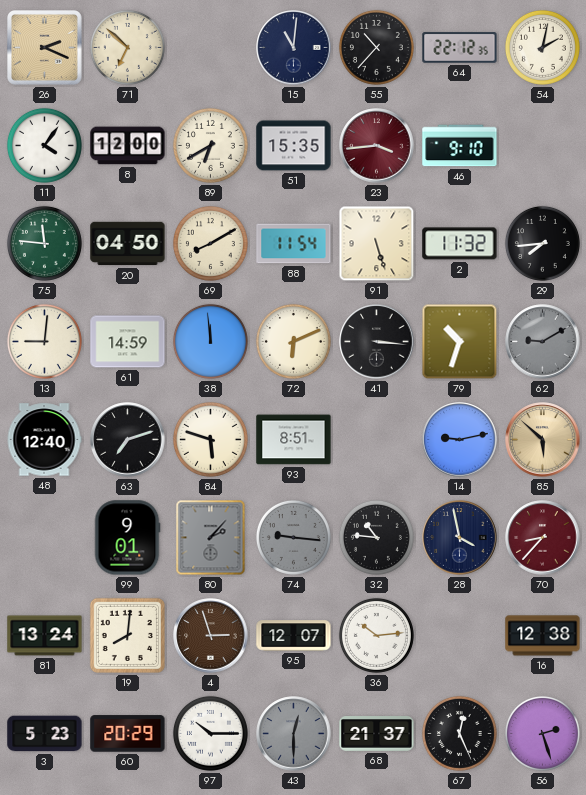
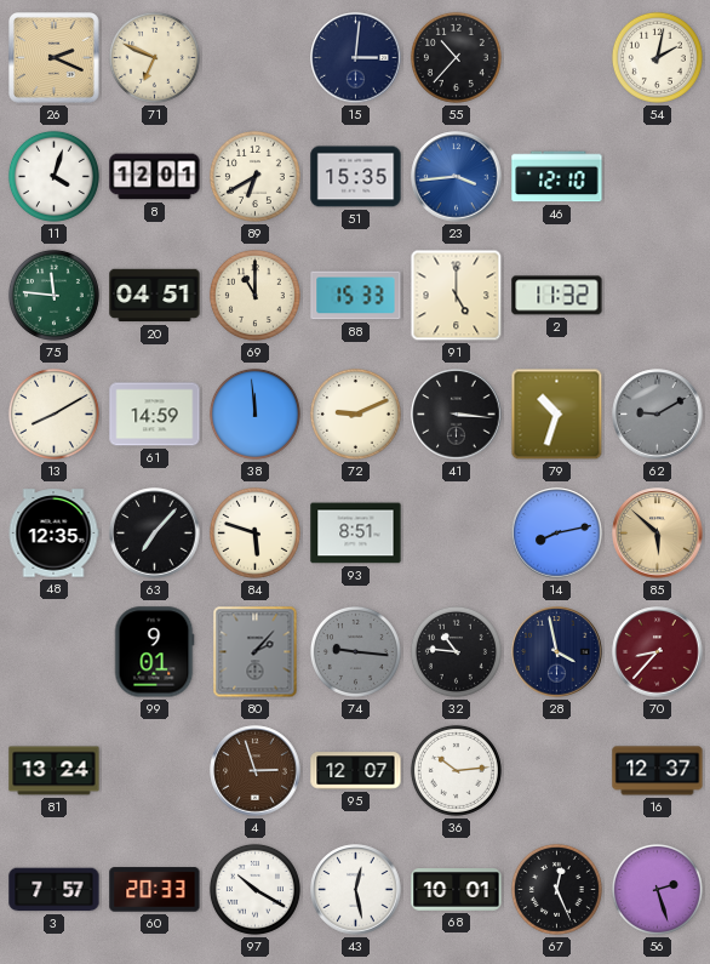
71: 6:52 -> 6:49
15: 11:01 -> 3:01
64: 22:12 -> none
11: 4:06 -> 4:03
8: 12:00 -> 12:01
23 dial: burgundy -> blue
46: 9:10 -> 12:10
20: 04:50 -> 04:51
69: 8:10 -> 11:00
88: 11:54 -> 15:33
91: 5:27 -> 5:00
29: 7:44 -> none
13: 9:01 -> 8:10
72: 6:11 -> 9:11
48: 12:40 -> 12:35
63: 7:12 -> 7:07
14: 9:13 -> 8:13
19: 8:01 -> none
16: 12:38 -> 12:37
3: 5:23 -> 7:57
60: 20:29 -> 20:33
97: 10:15 -> 10:20
43: 12:30 -> 12:28
43 dial: grey -> white
68: 21:37 -> 10:01
